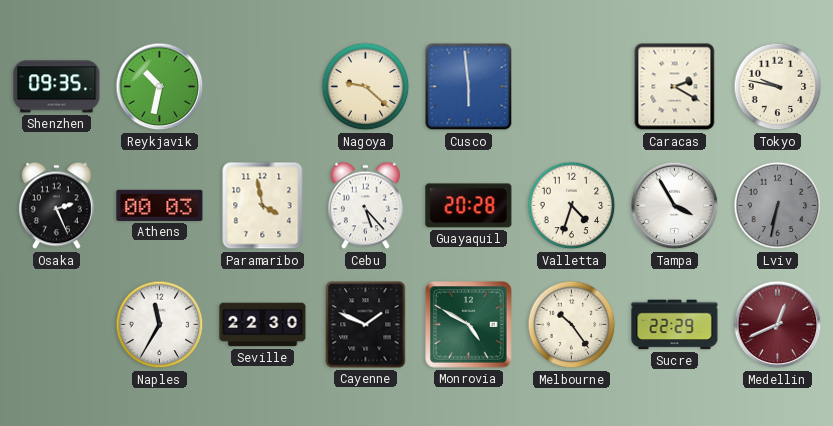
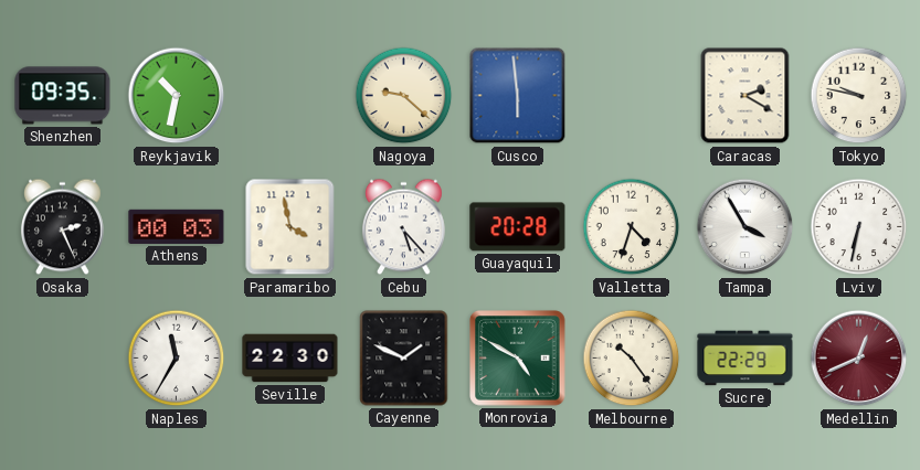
Lviv dial: grey -> white
